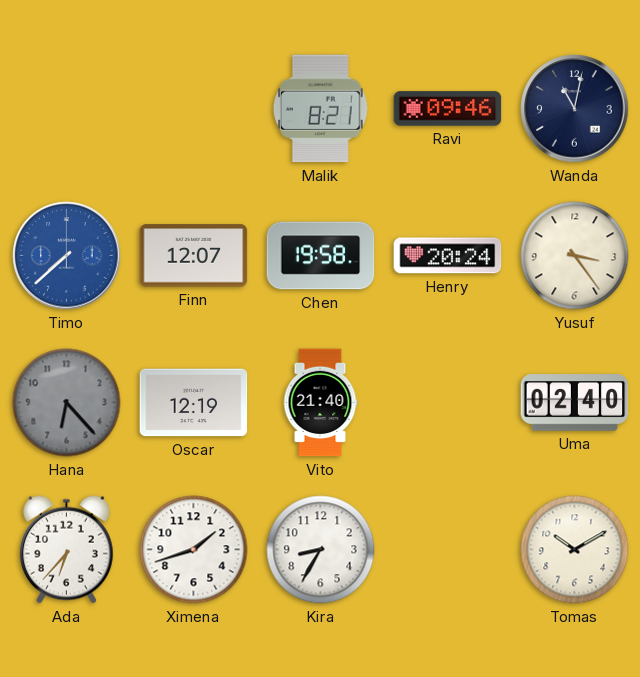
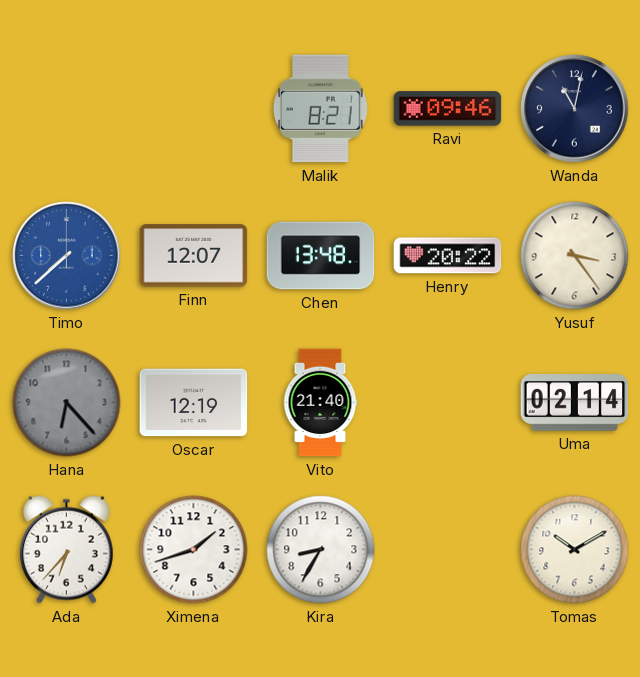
Chen: 19:58 -> 13:48
Henry: 20:24 -> 20:22
Uma: 02:40 -> 02:14
